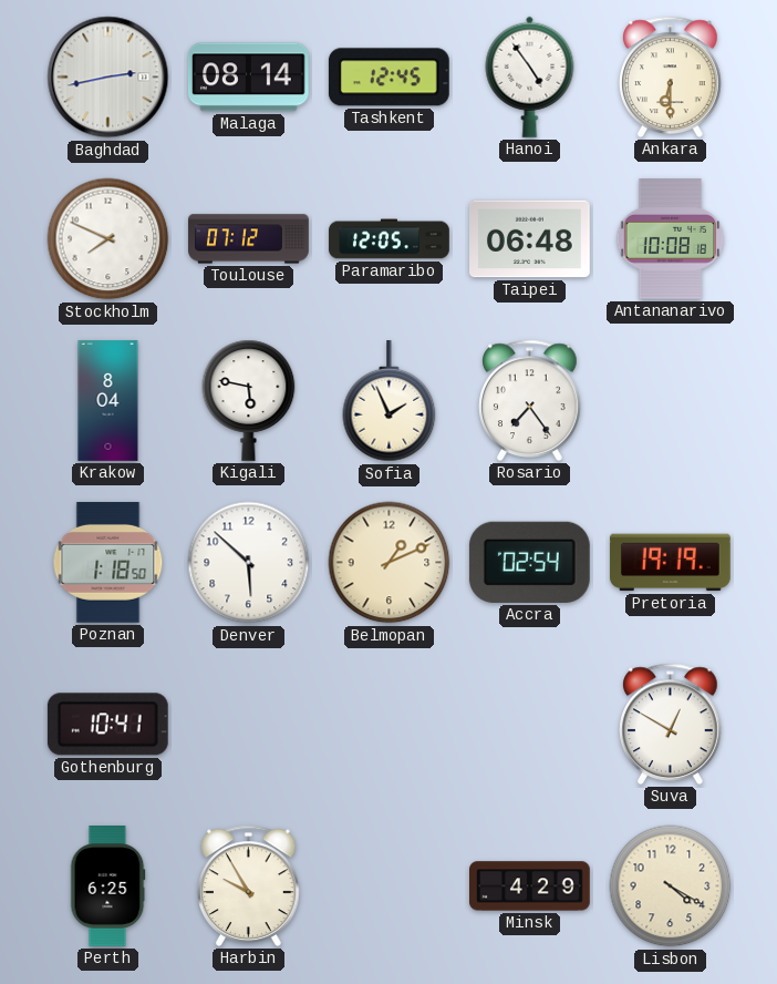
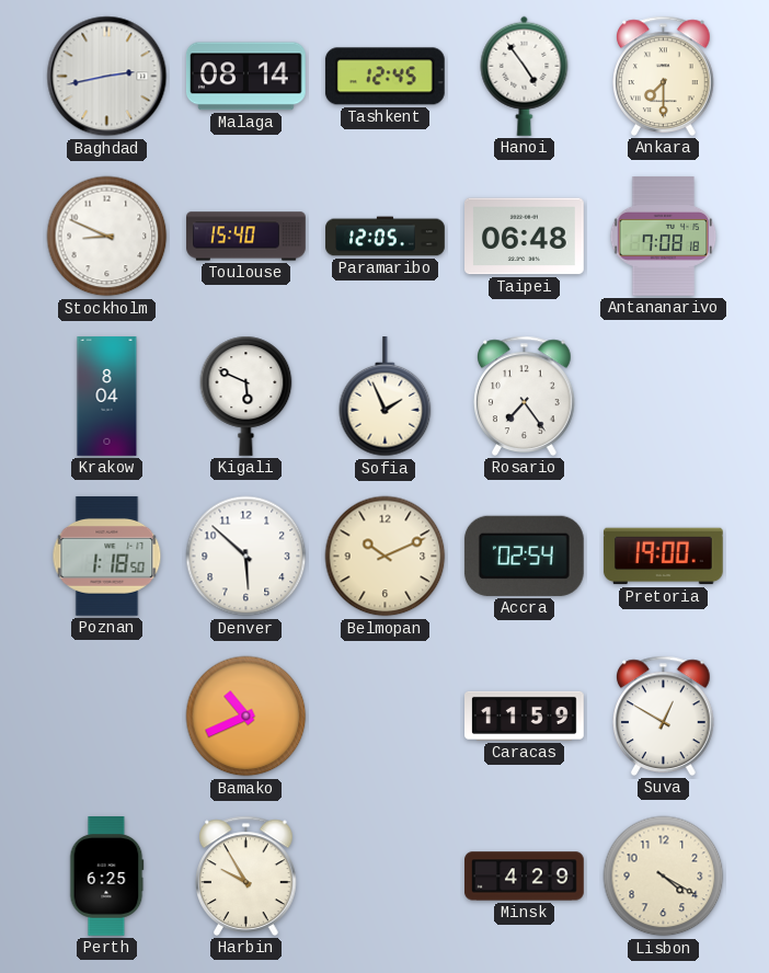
Ankara: 6:30 -> 7:30
Stockholm: 7:49 -> 8:49
Toulouse: 07:12 -> 15:40
Antananarivo: 10:08 -> 7:08
Kigali: 5:47 -> 5:49
Belmopan: 1:11 -> 10:11
Pretoria: 19:19 -> 19:00
Gothenburg: 10:41 -> none
Bamako: none -> 10:41
Caracas: none -> 11:59
